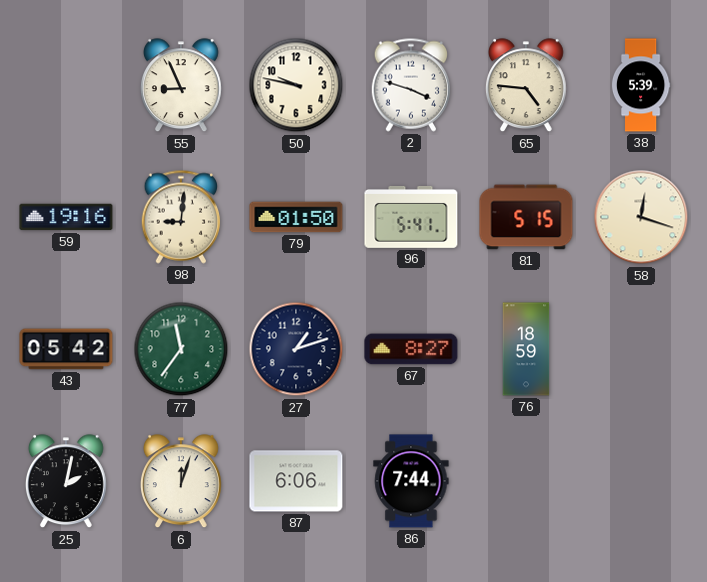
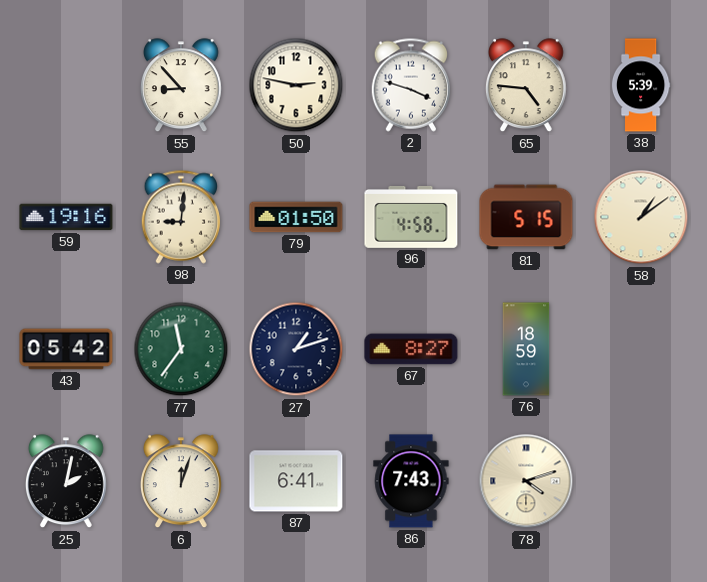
55: 8:56 -> 8:53
50: 9:47 -> 2:47
96: 5:41 -> 4:58
58: 12:18 -> 1:09
87: 6:06 -> 6:41
86: 7:44 -> 7:43
78: none -> 4:12
